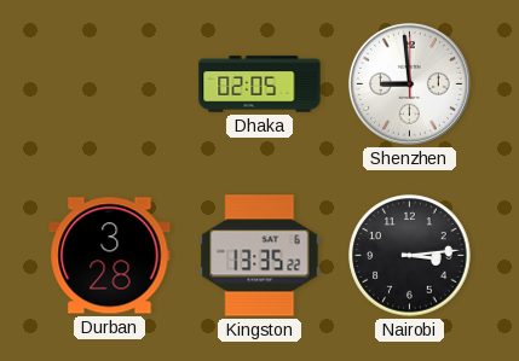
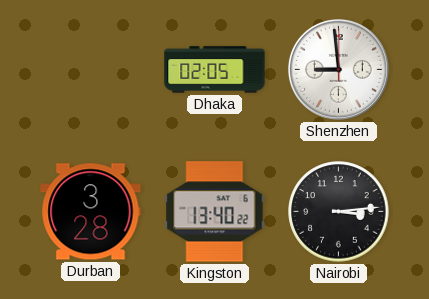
Kingston: 13:35 -> 13:40
